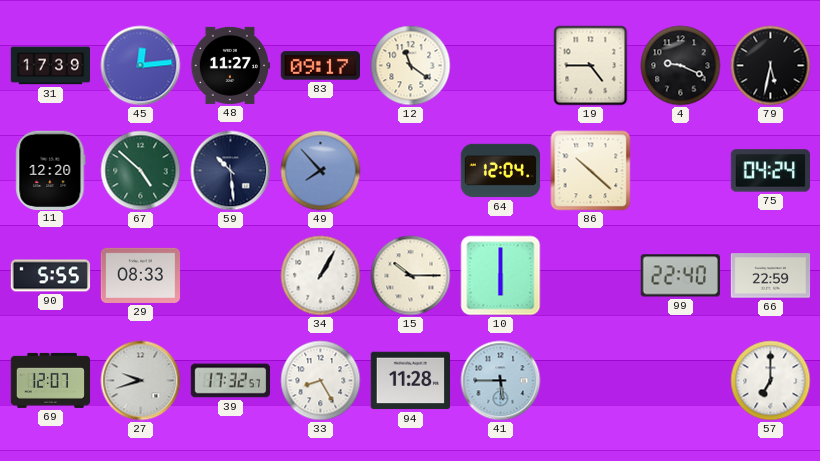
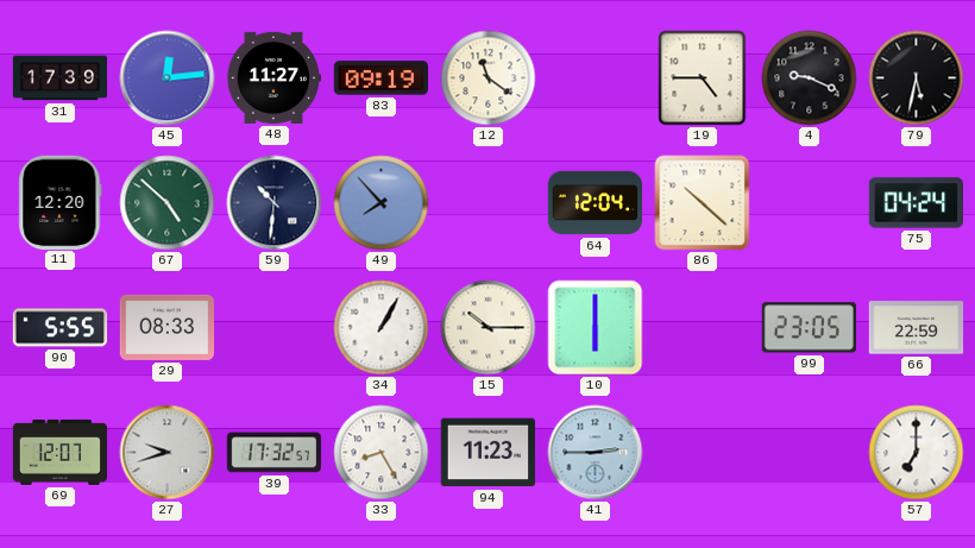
83: 09:17 -> 09:19
59: 10:29 -> 10:31
99: 22:40 -> 23:05
94: 11:28 -> 11:23
41: 5:45 -> 2:45
